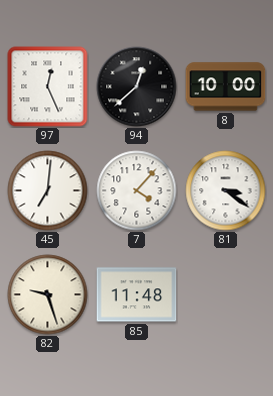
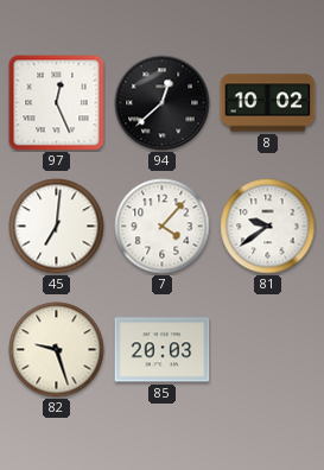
8: 10:00 -> 10:02
81: 3:21 -> 9:39
85: 11:48 -> 20:03
